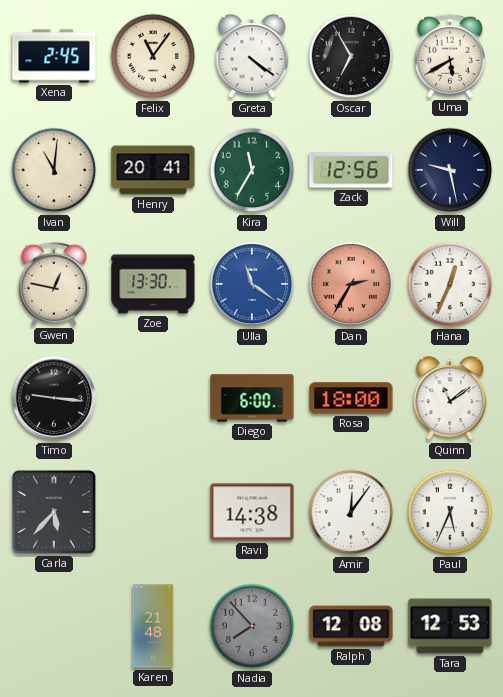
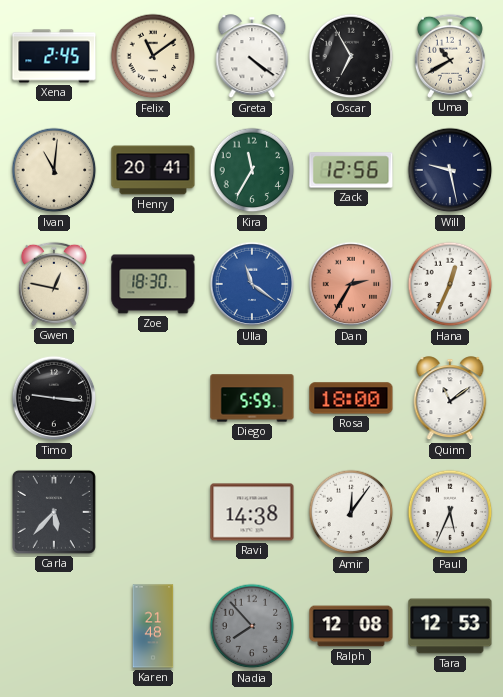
Felix: 11:06 -> 11:09
Uma: 5:40 -> 10:40
Zoe: 13:30 -> 18:30
Diego: 6:00 -> 5:59
